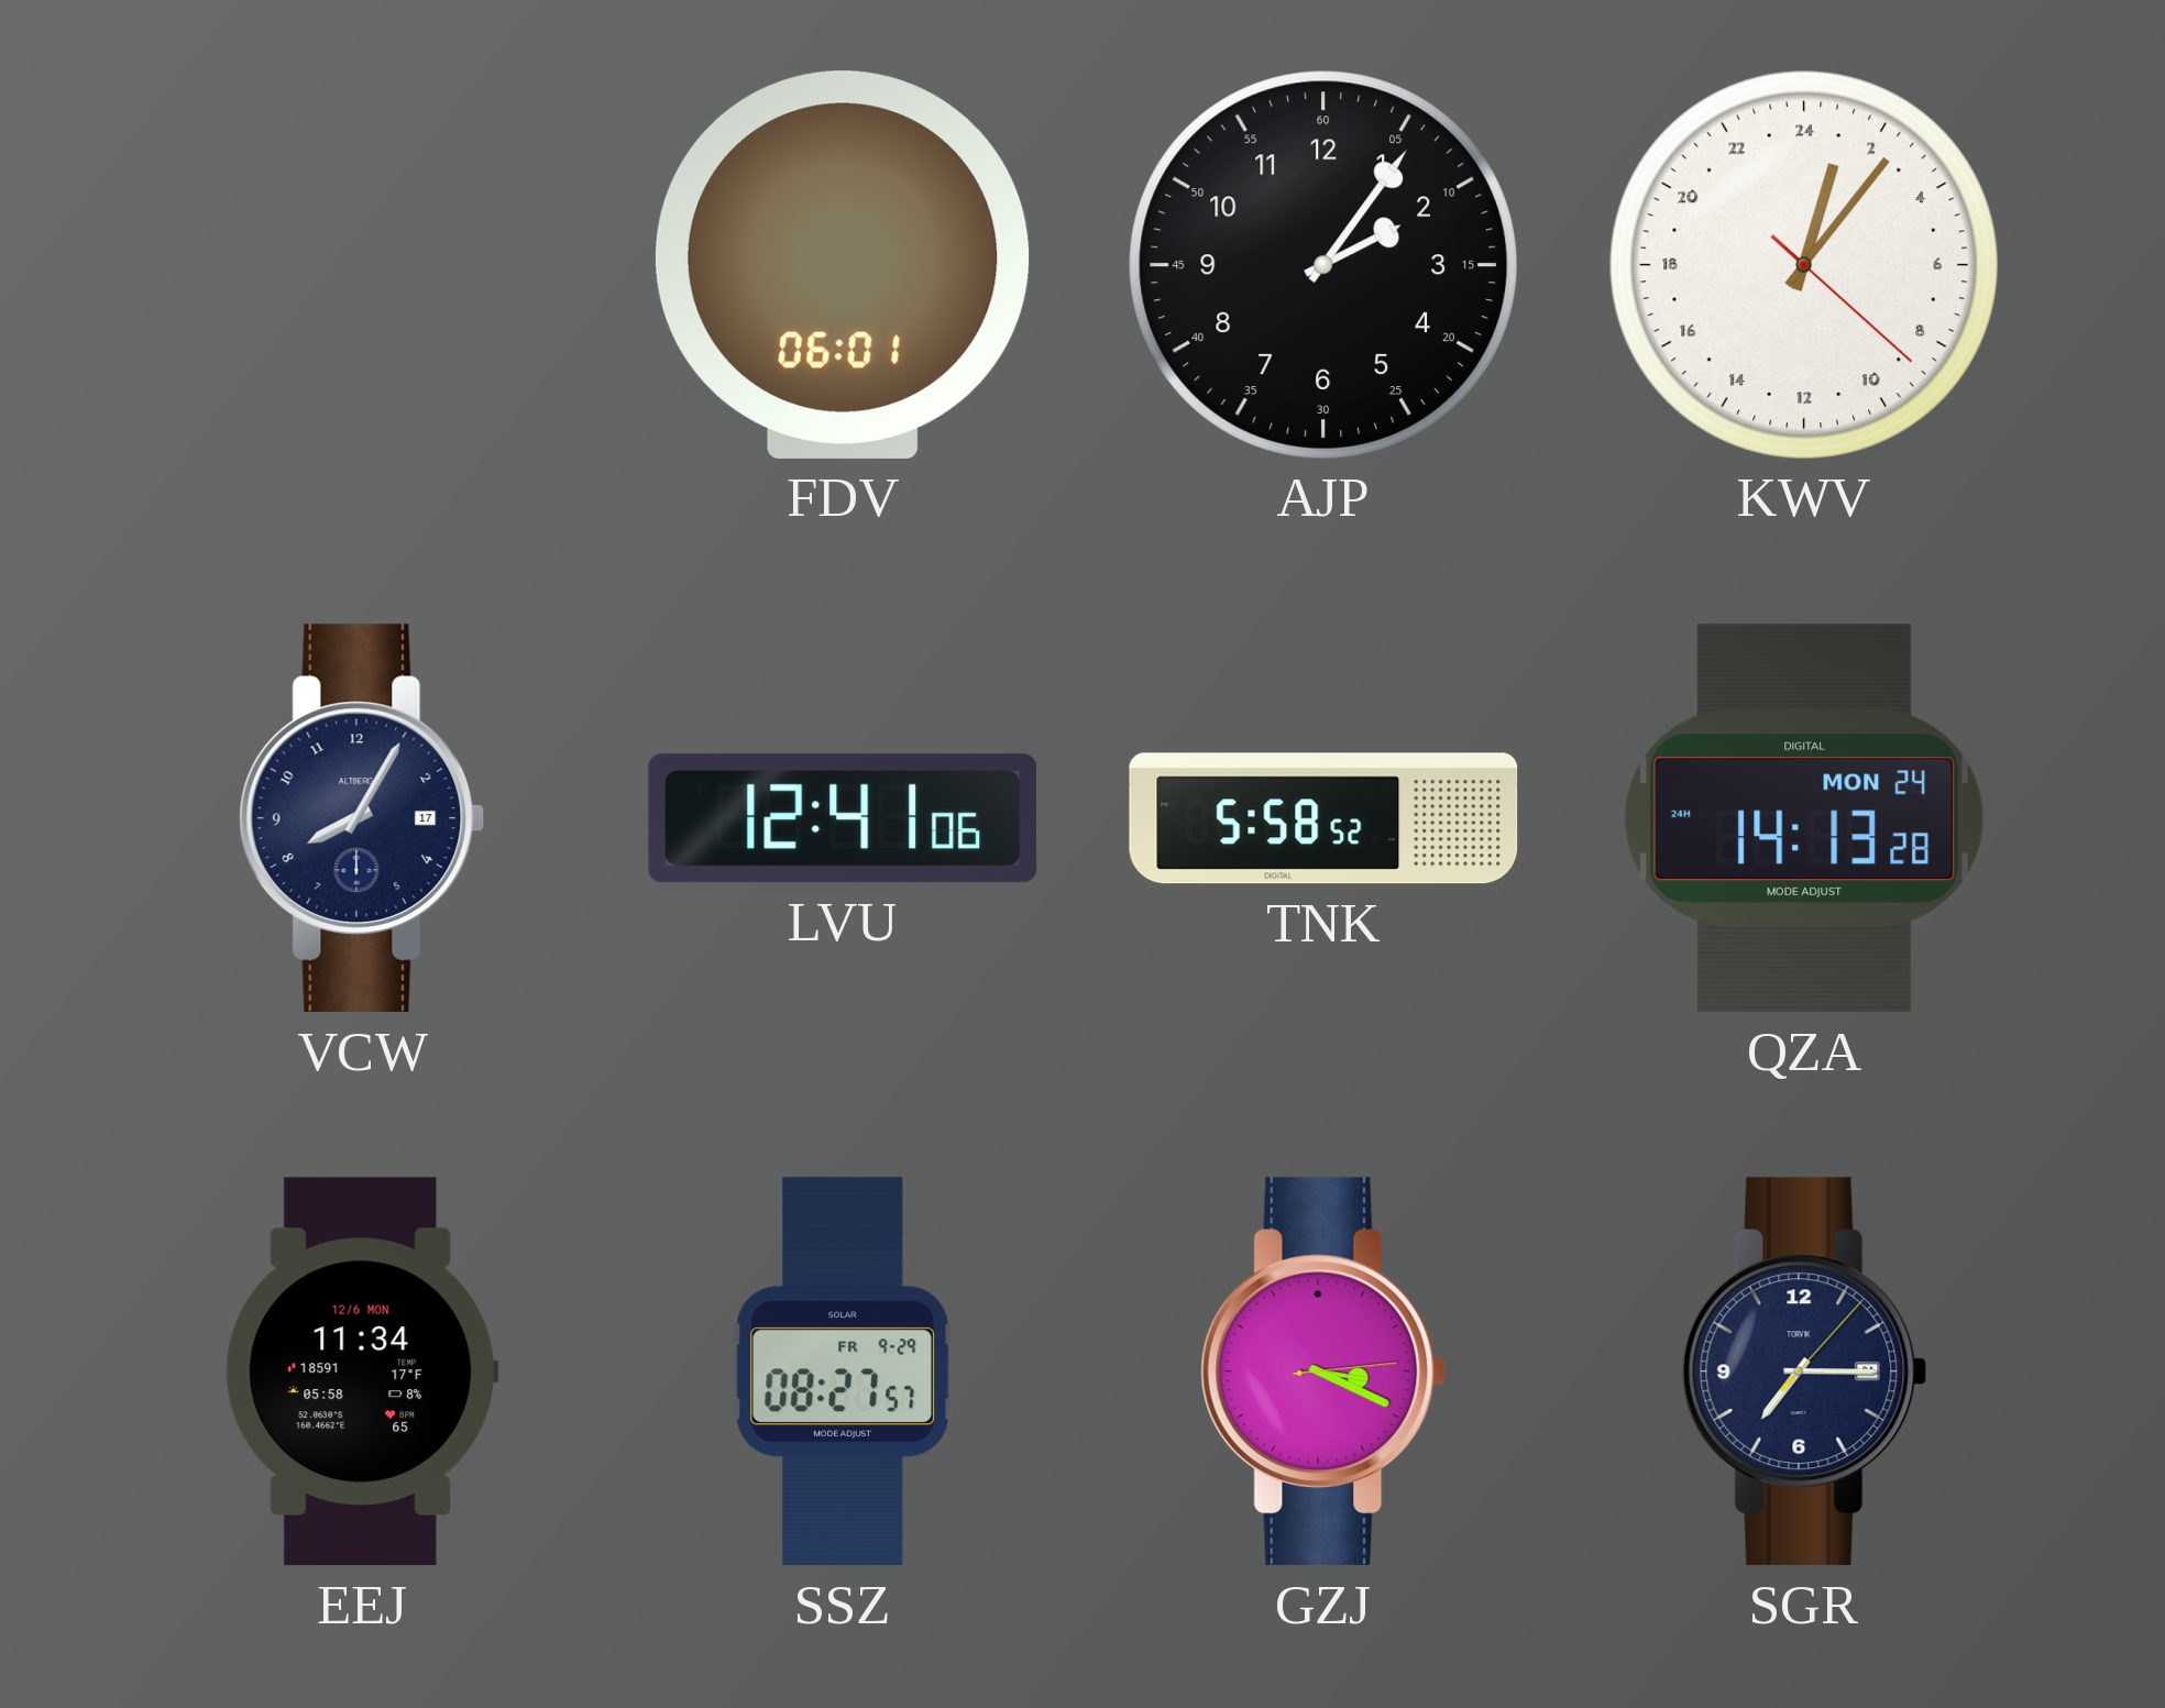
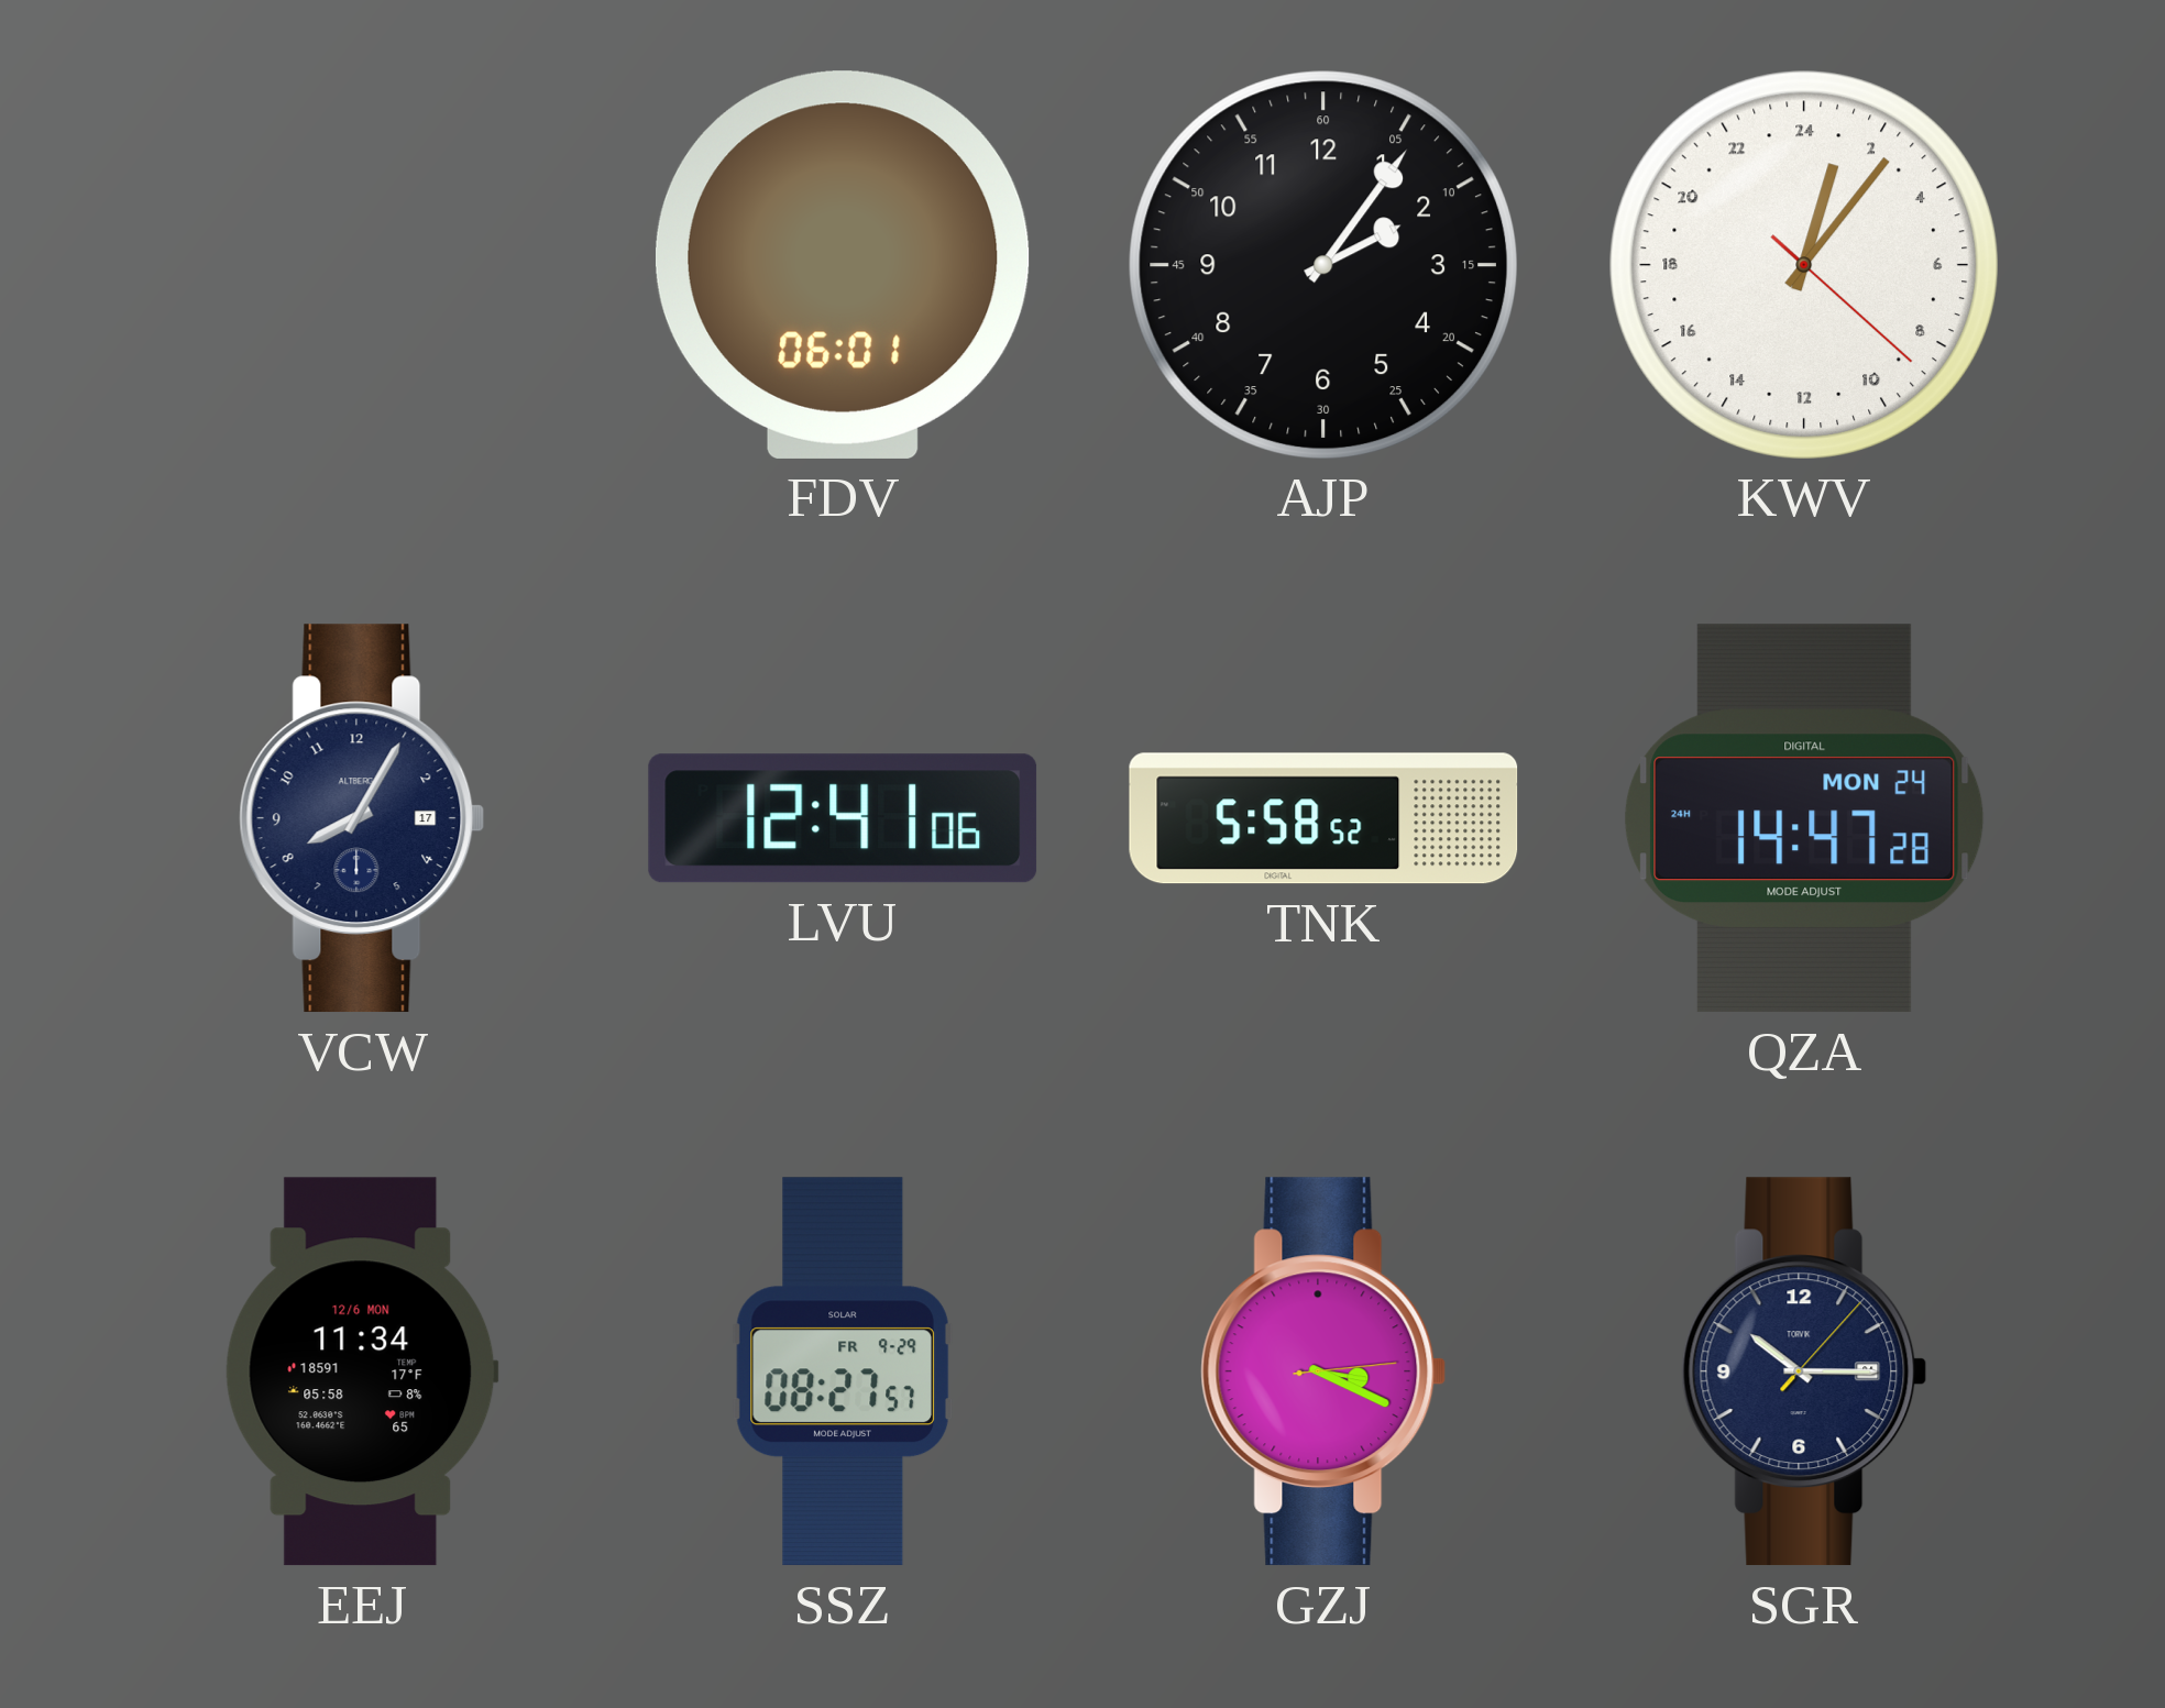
QZA: 14:13 -> 14:47
SGR: 7:15 -> 10:15
